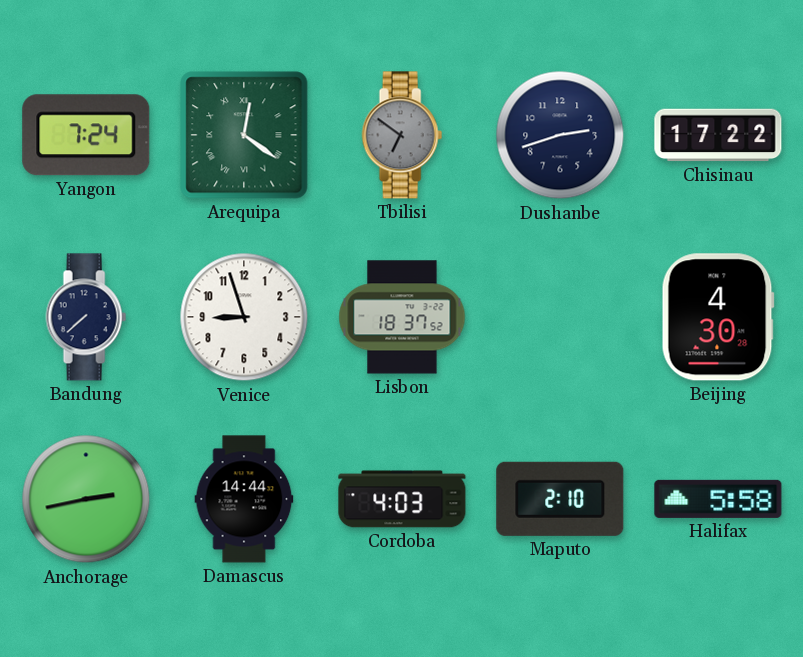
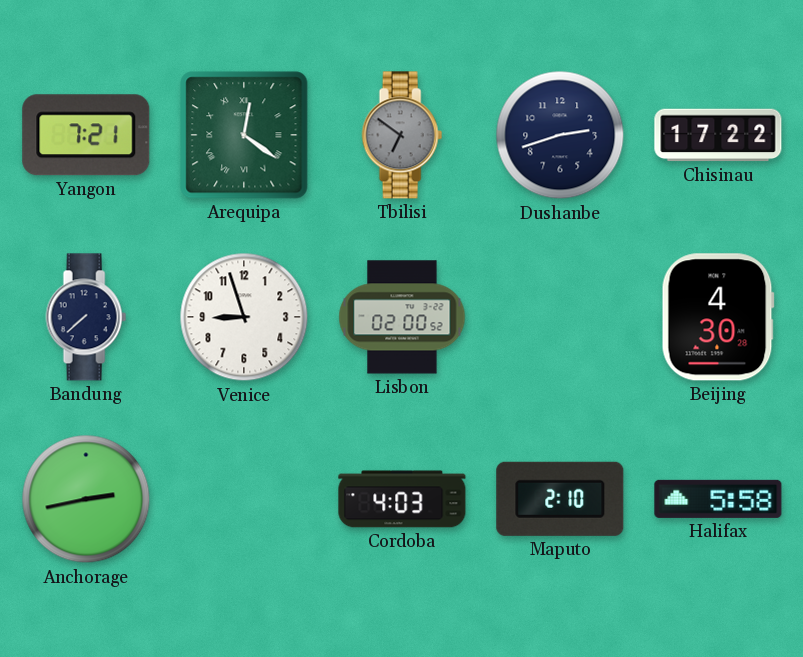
Yangon: 7:24 -> 7:21
Lisbon: 18:37 -> 02:00
Damascus: 14:44 -> none
